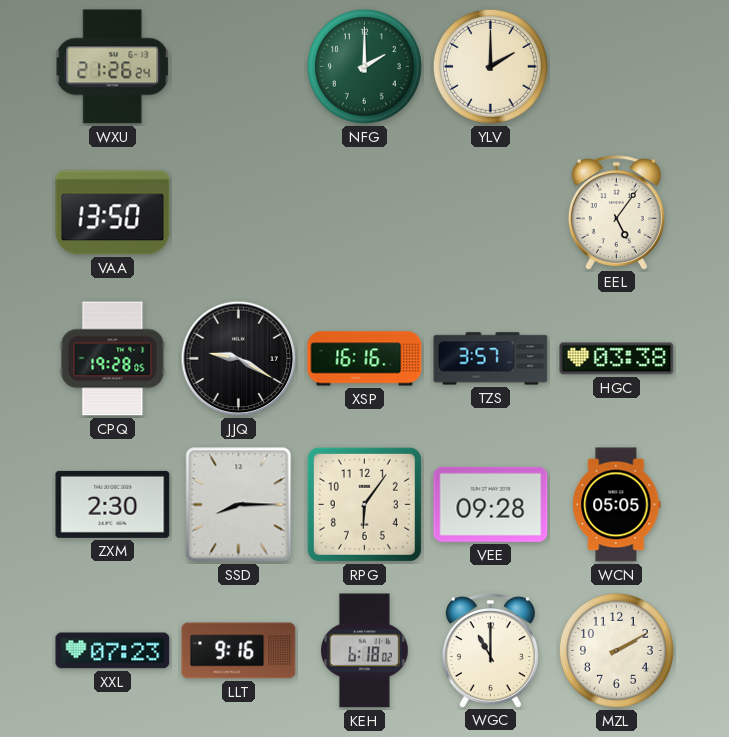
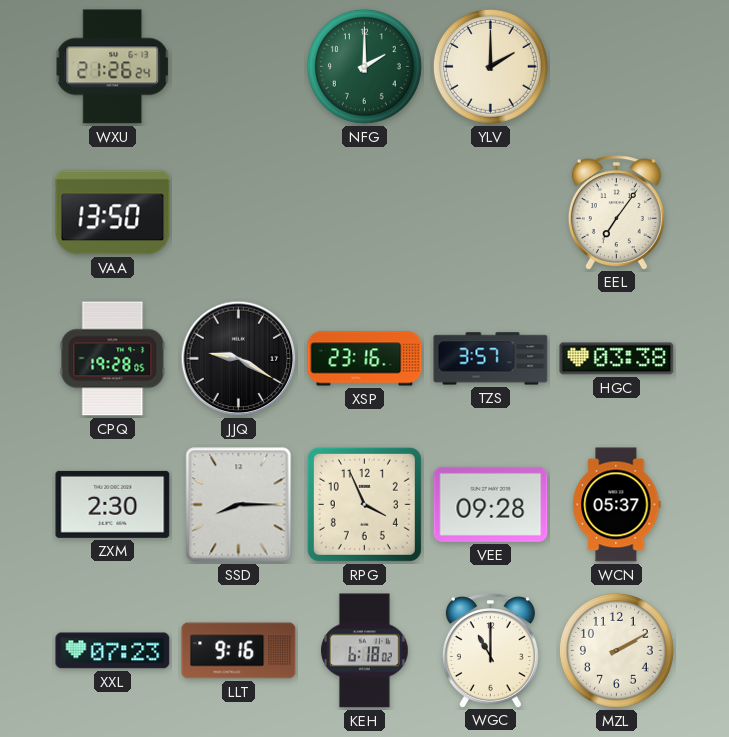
EEL: 5:06 -> 7:06
XSP: 16:16 -> 23:16
RPG: 6:06 -> 3:56
WCN: 05:05 -> 05:37
